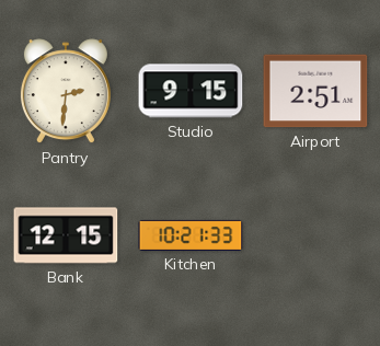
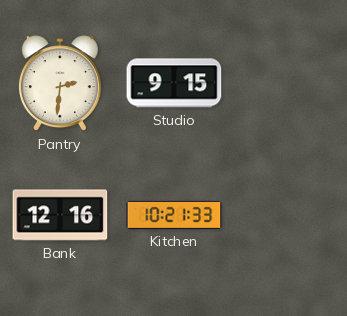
Airport: 2:51 -> none
Bank: 12:15 -> 12:16
